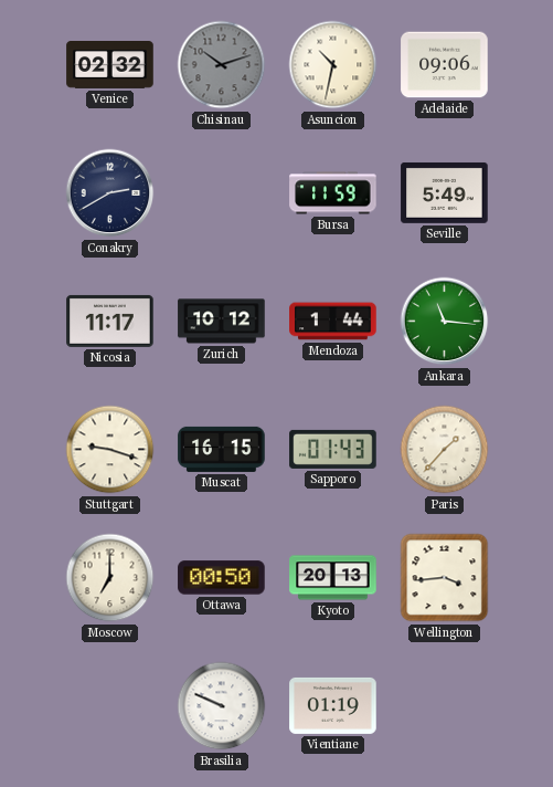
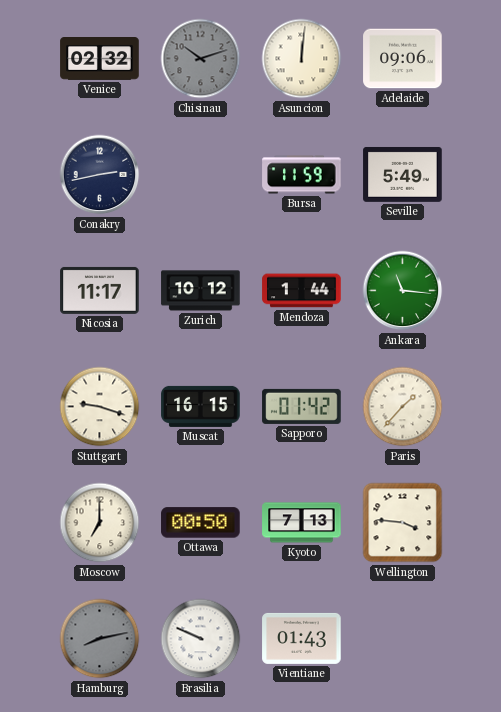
Asuncion: 10:32 -> 12:01
Conakry: 2:40 -> 2:43
Sapporo: 01:43 -> 01:42
Kyoto: 20:13 -> 7:13
Wellington: 3:44 -> 3:46
Hamburg: none -> 8:13
Vientiane: 01:19 -> 01:43
